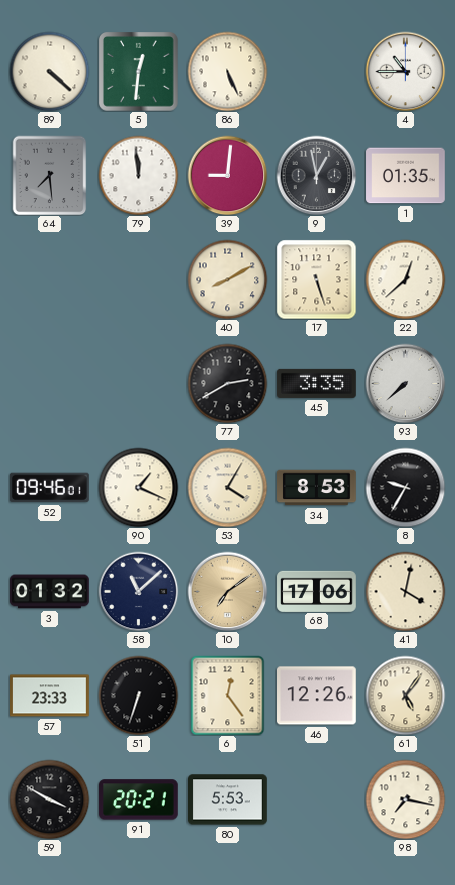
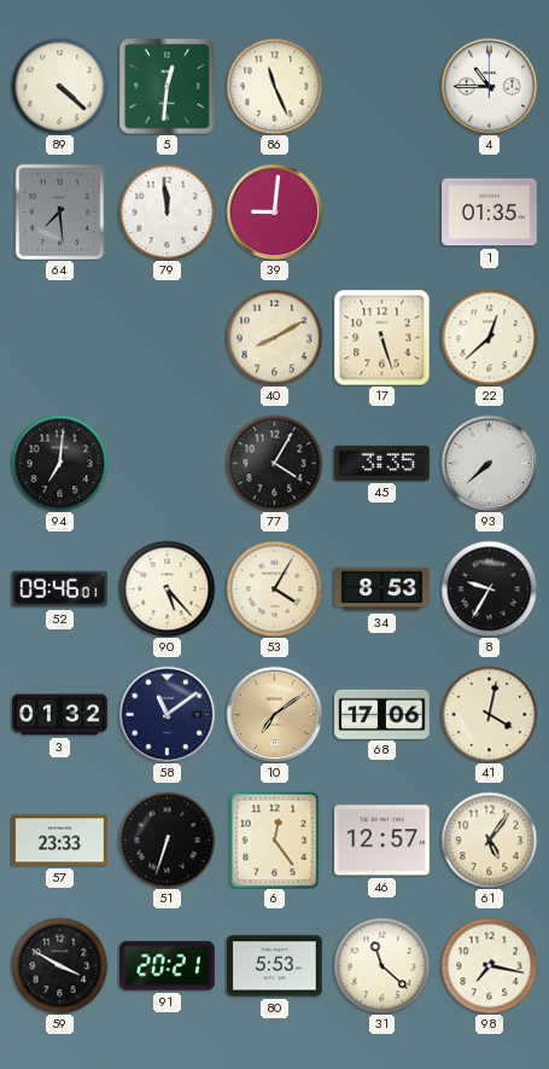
86: 5:26 -> 11:26
9: 12:58 -> none
94: none -> 7:01
77: 2:40 -> 4:05
90: 1:19 -> 5:23
58: 11:08 -> 11:09
46: 12:26 -> 12:57
31: none -> 11:22
